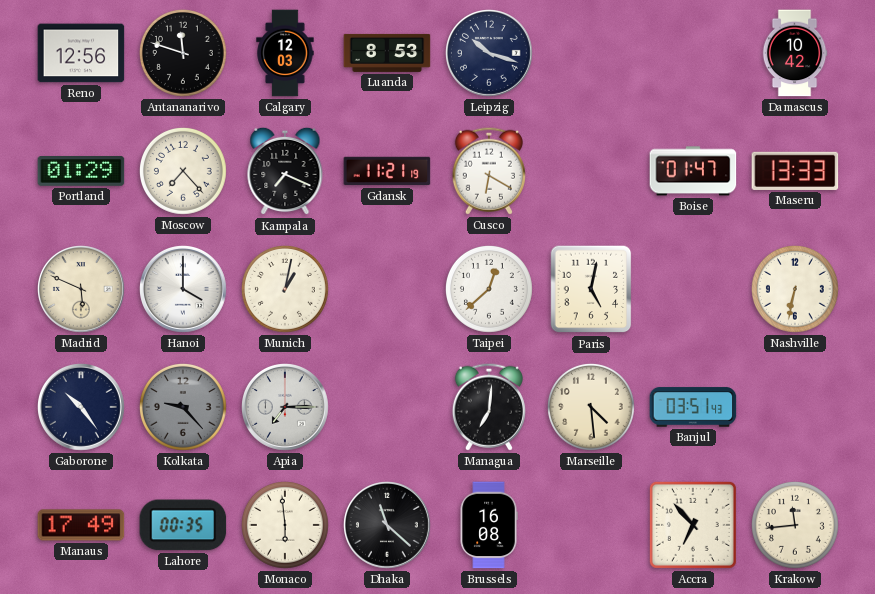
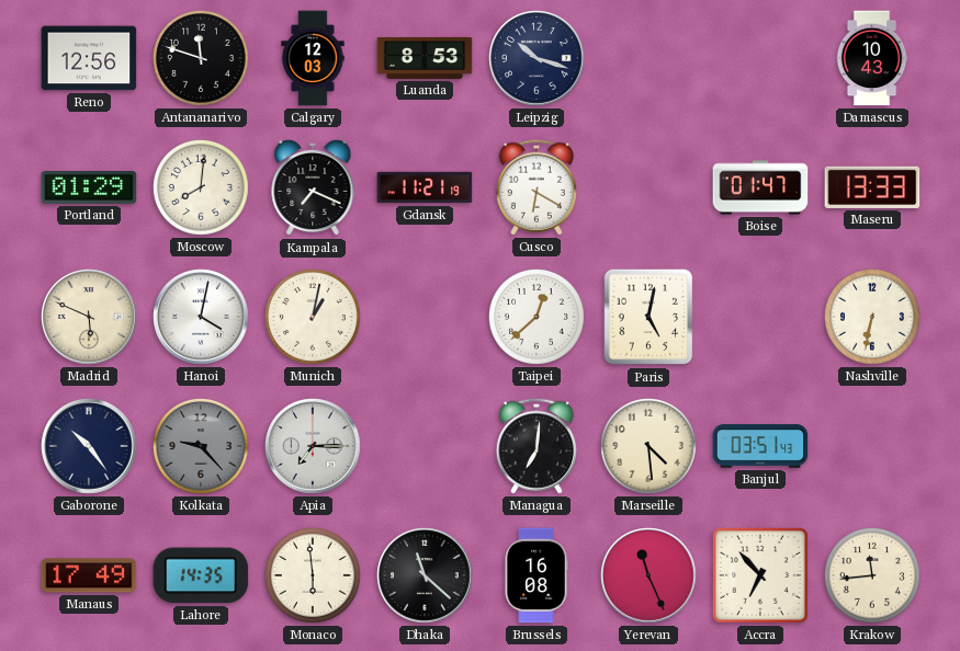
Damascus: 10:42 -> 10:43
Moscow: 7:23 -> 8:01
Hanoi: 4:00 -> 4:02
Lahore: 00:35 -> 14:35
Yerevan: none -> 11:26
